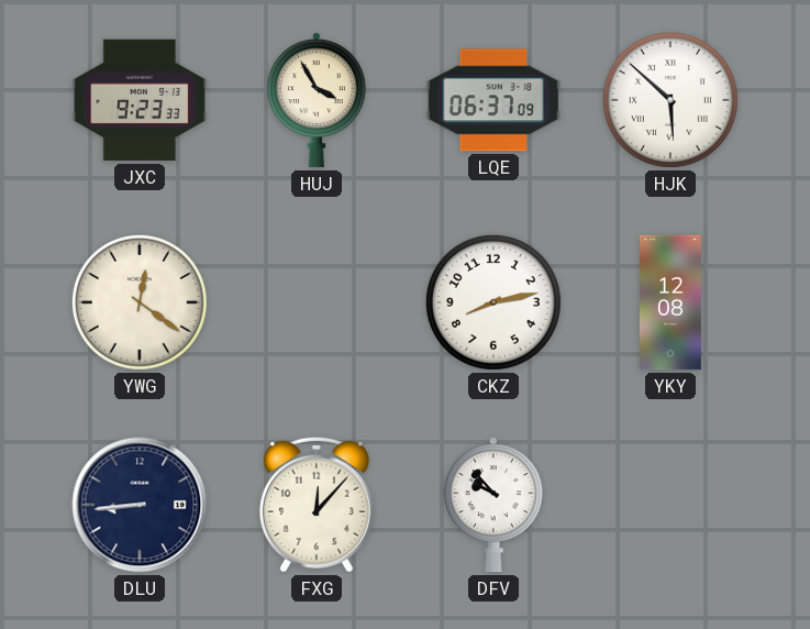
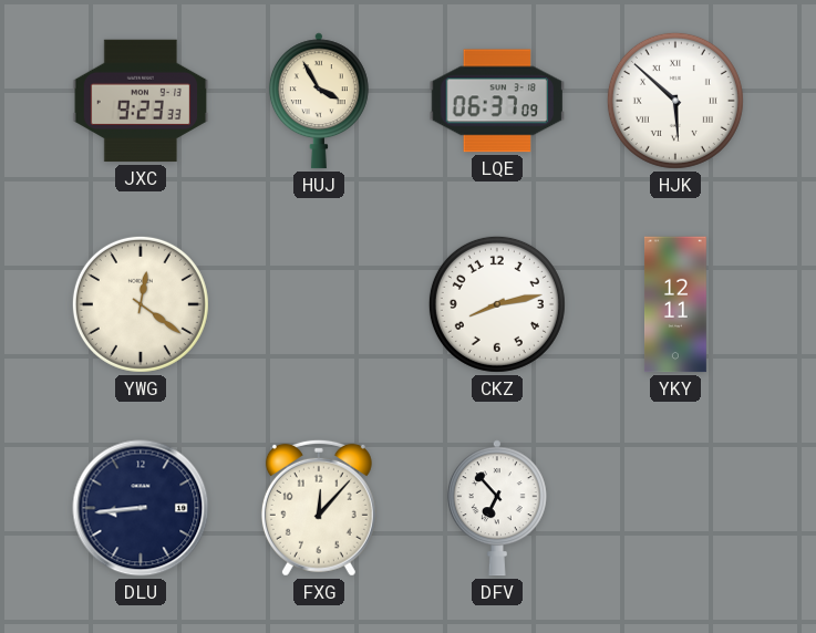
YKY: 12:08 -> 12:11
DFV: 9:53 -> 6:53
